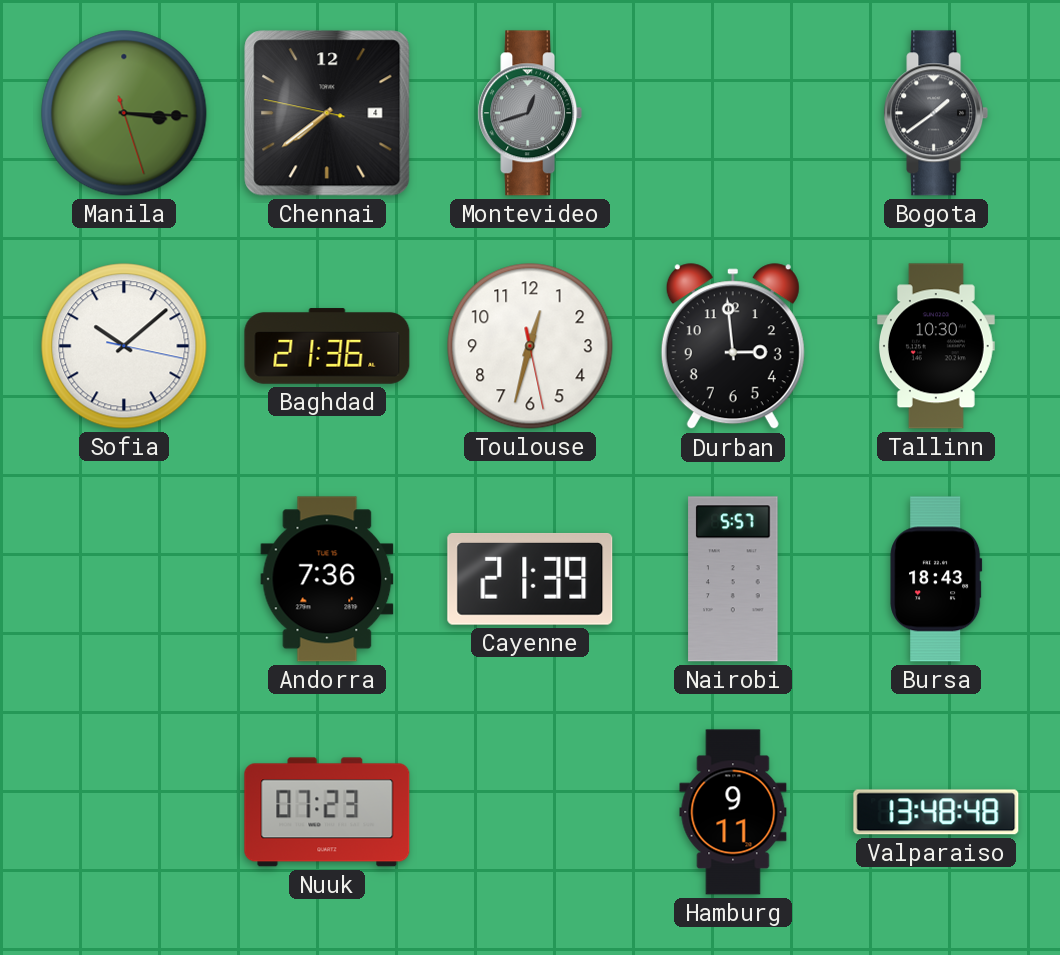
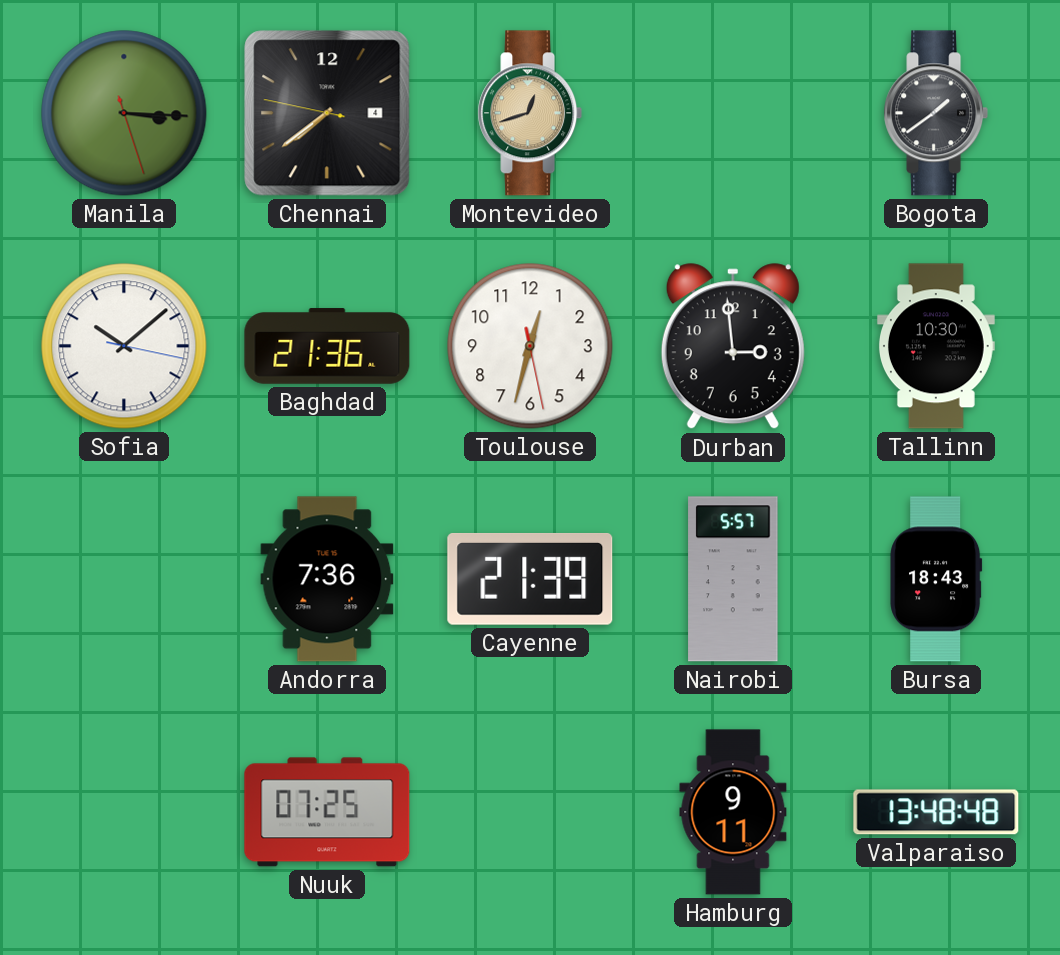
Montevideo dial: grey -> champagne
Nuuk: 07:23 -> 07:25
